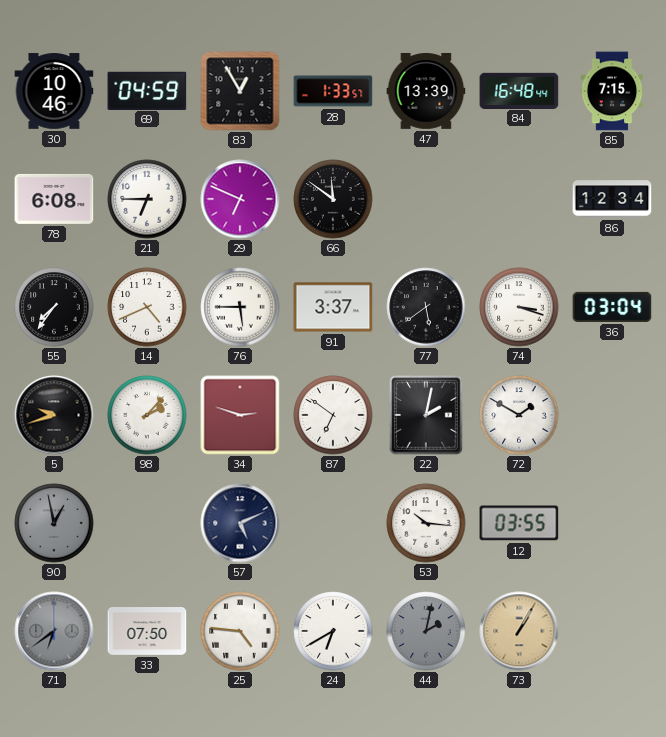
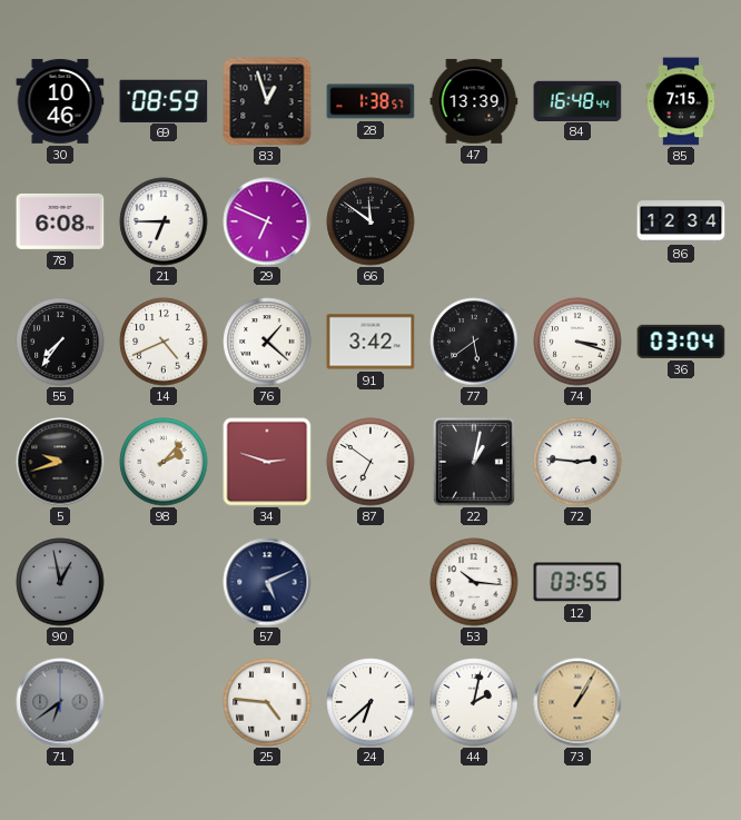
69: 04:59 -> 08:59
83: 12:55 -> 12:57
28: 1:33 -> 1:38
76: 5:45 -> 1:22
91: 3:37 -> 3:42
22: 2:02 -> 1:02
72: 1:50 -> 2:46
33: 07:50 -> none
24: 6:40 -> 6:38
44 dial: grey -> white
